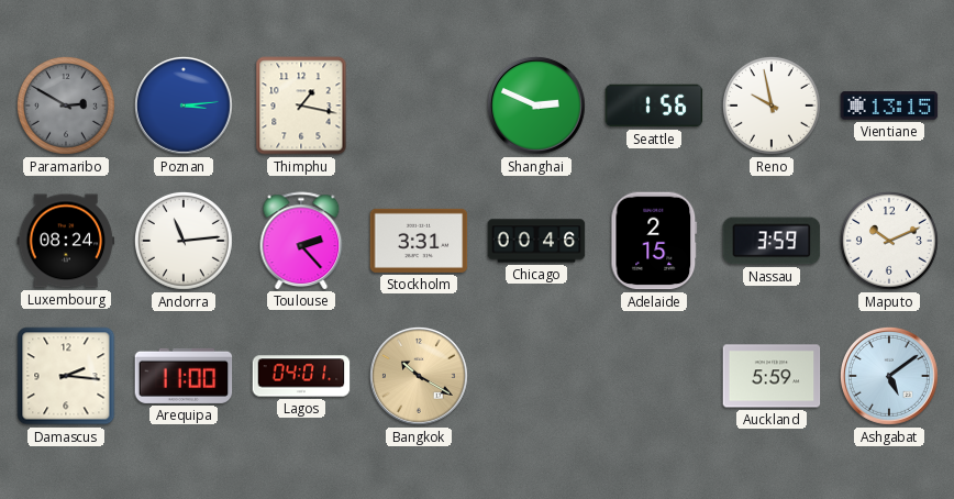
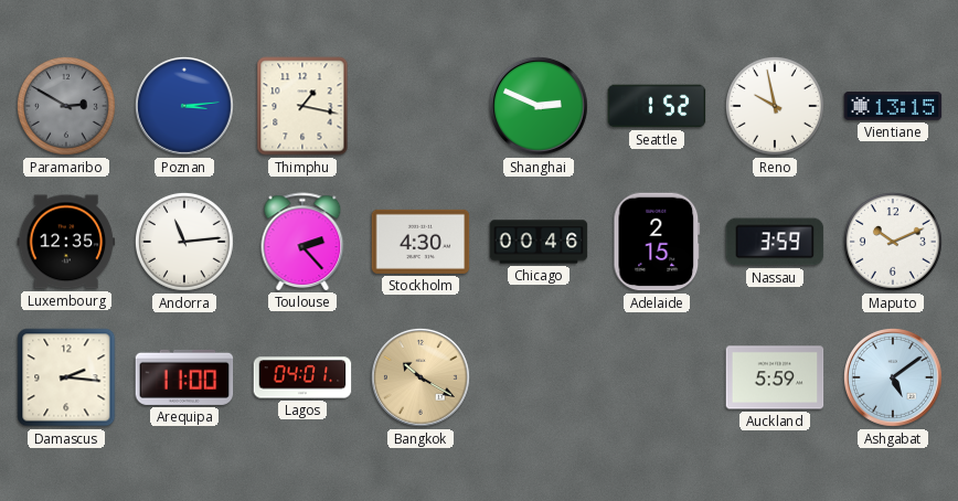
Seattle: 1:56 -> 1:52
Luxembourg: 08:24 -> 12:35
Stockholm: 3:31 -> 4:30
